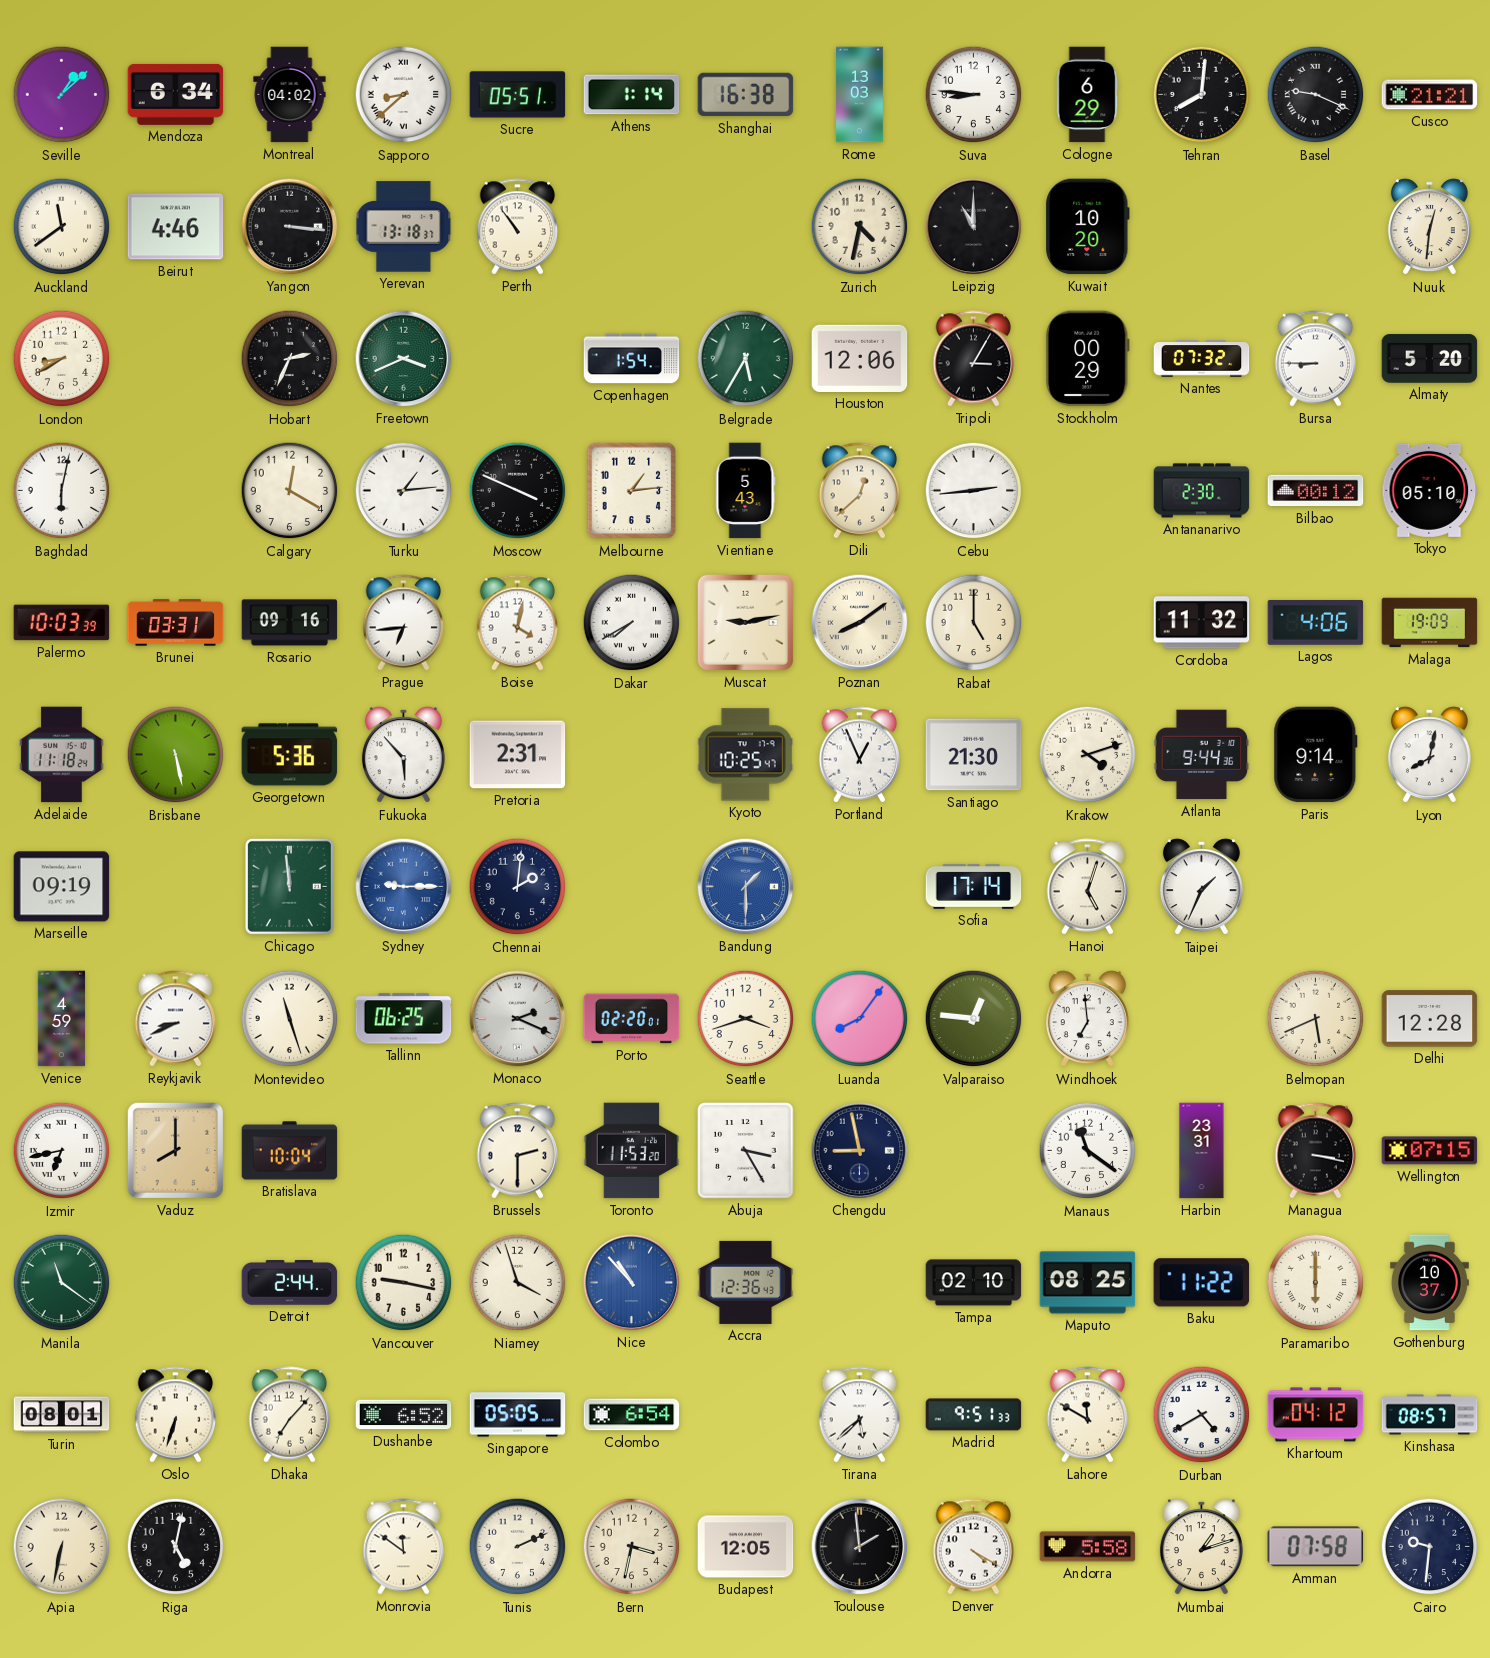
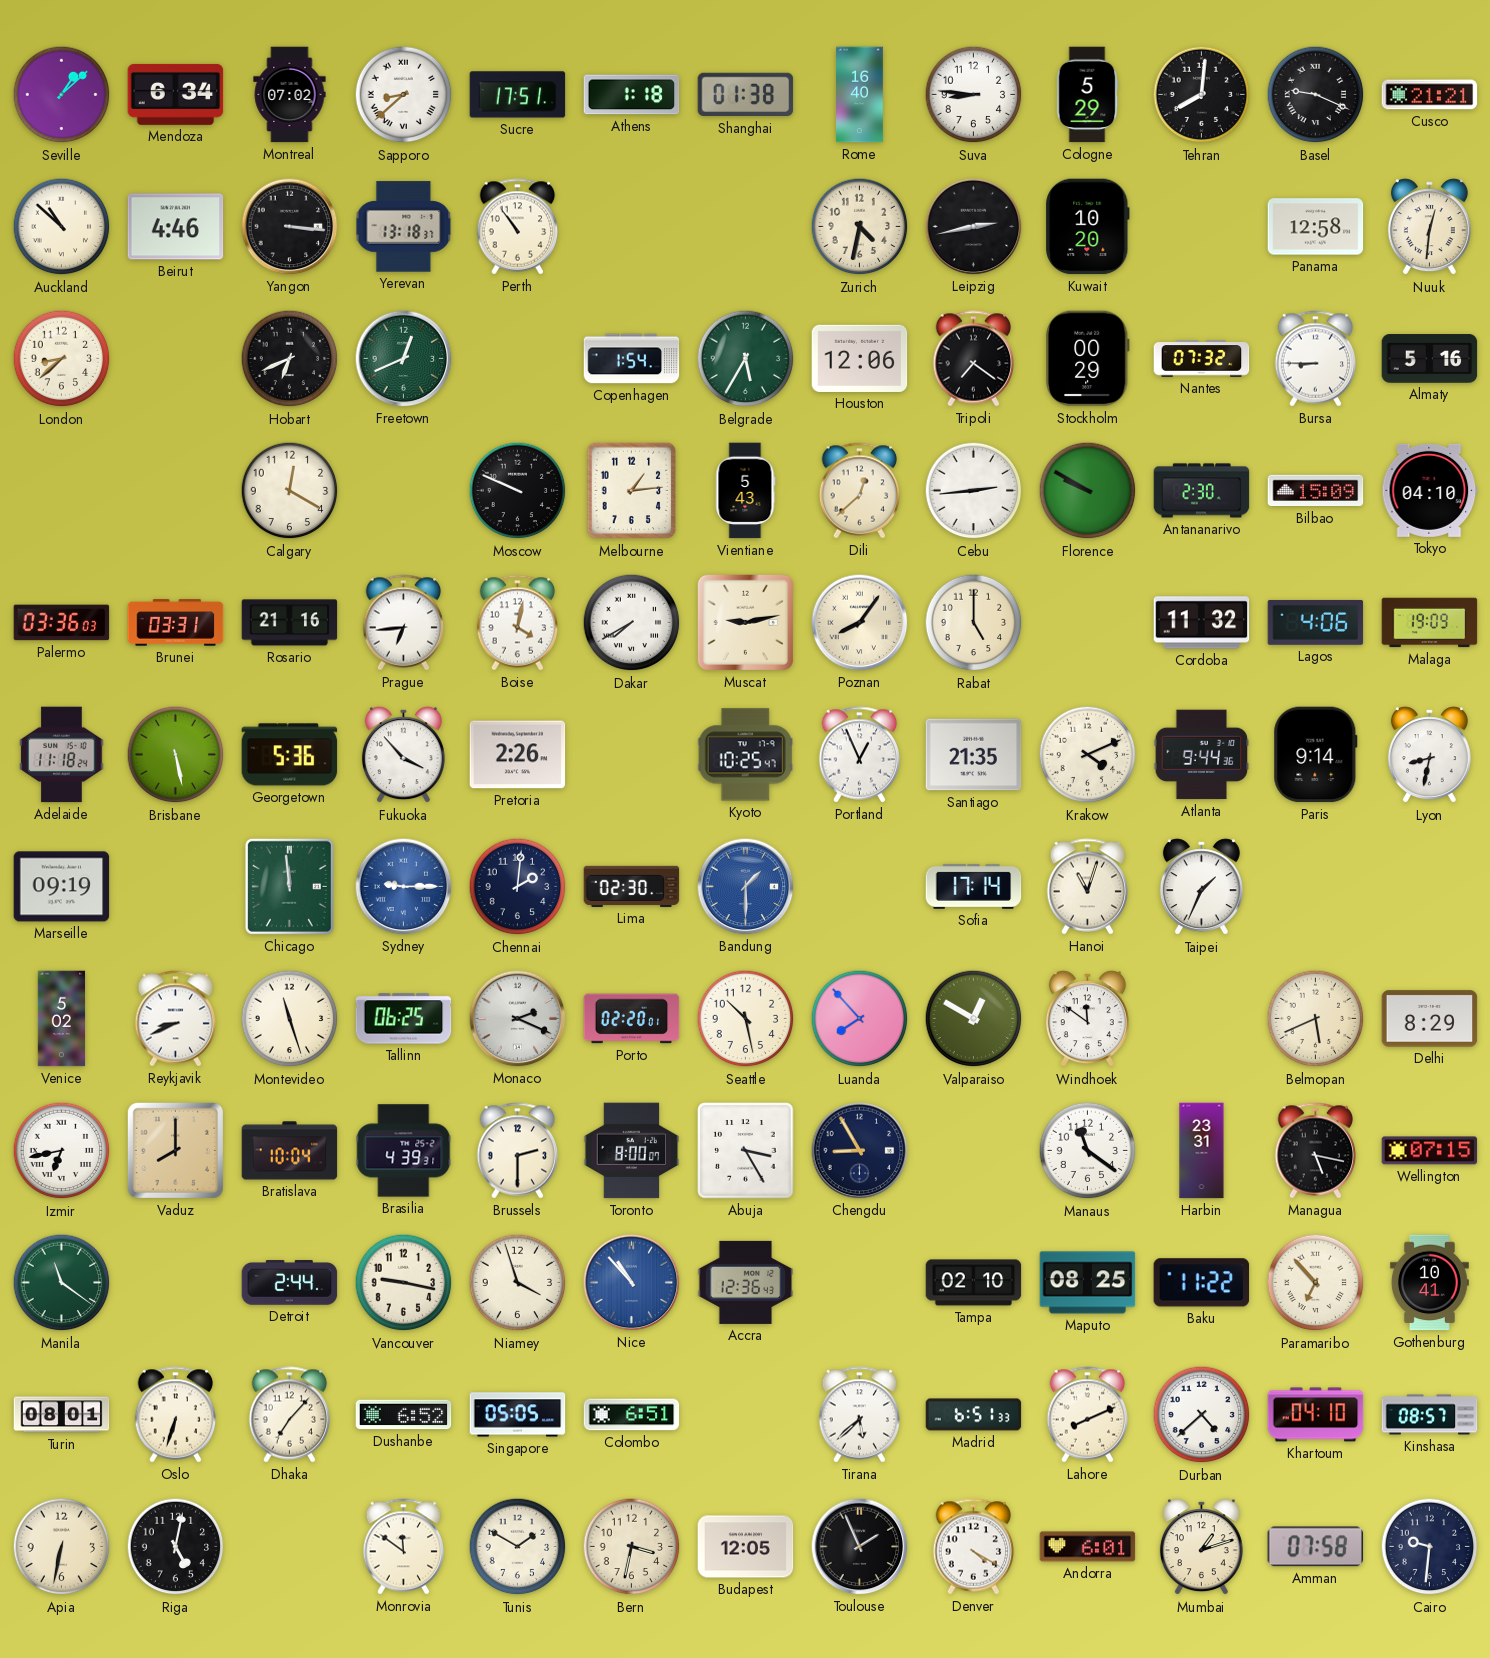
Montreal: 04:02 -> 07:02
Sucre: 05:51 -> 17:51
Athens: 1:14 -> 1:18
Shanghai: 16:38 -> 01:38
Rome: 13:03 -> 16:40
Cologne: 6:29 -> 5:29
Auckland: 11:39 -> 10:52
Leipzig: 11:00 -> 2:43
Panama: none -> 12:58
London: 8:40 -> 8:38
Hobart: 2:34 -> 6:41
Freetown: 3:41 -> 12:41
Tripoli: 3:05 -> 7:21
Almaty: 5:20 -> 5:16
Baghdad: 6:02 -> none
Turku: 1:14 -> none
Moscow: 3:49 -> 9:49
Florence: none -> 9:50
Bilbao: 00:12 -> 15:09
Tokyo: 05:10 -> 04:10
Palermo: 10:03 -> 03:36
Rosario: 09:16 -> 21:16
Poznan: 8:09 -> 8:06
Fukuoka: 5:53 -> 3:53
Pretoria: 2:31 -> 2:26
Santiago: 21:30 -> 21:35
Krakow: 4:12 -> 4:11
Lyon: 8:02 -> 8:32
Lima: none -> 02:30
Hanoi: 5:03 -> 11:03
Venice: 4:59 -> 5:02
Seattle: 3:42 -> 10:28
Luanda: 8:06 -> 7:53
Valparaiso: 12:46 -> 12:50
Windhoek: 6:59 -> 11:51
Delhi: 12:28 -> 8:29
Brasilia: none -> 4:39
Toronto: 11:53 -> 8:00
Chengdu: 8:58 -> 8:55
Managua: 3:17 -> 5:17
Paramaribo: 6:00 -> 6:53
Gothenburg: 10:37 -> 10:41
Colombo: 6:54 -> 6:51
Madrid: 9:51 -> 6:51
Lahore: 11:50 -> 8:11
Durban: 4:40 -> 4:38
Khartoum: 04:12 -> 04:10
Tunis: 2:11 -> 1:50
Toulouse: 1:59 -> 1:56
Andorra: 5:58 -> 6:01
